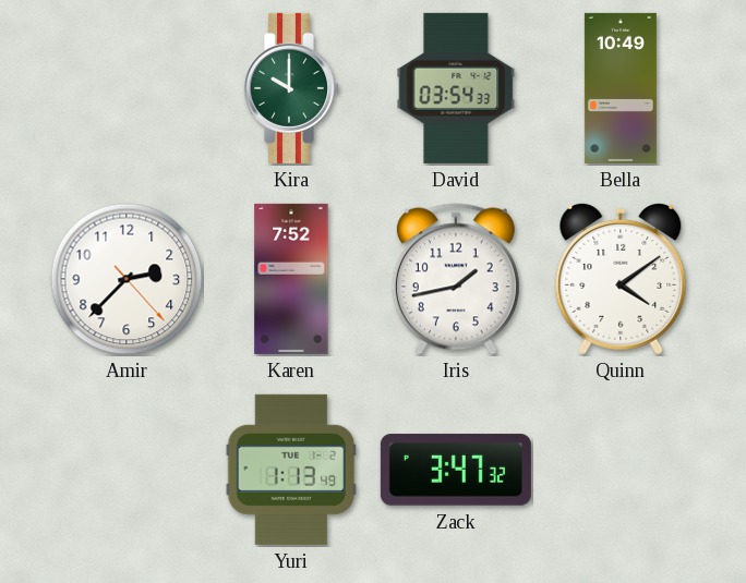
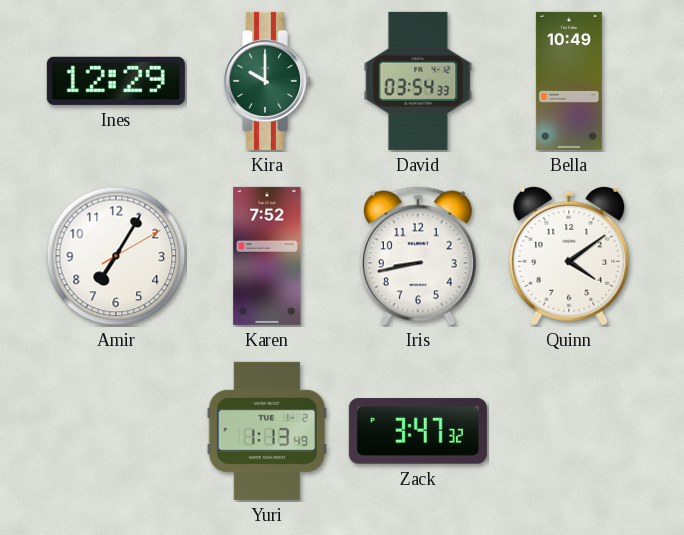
Ines: none -> 12:29
Amir: 2:37 -> 7:05
Iris: 1:43 -> 8:43
